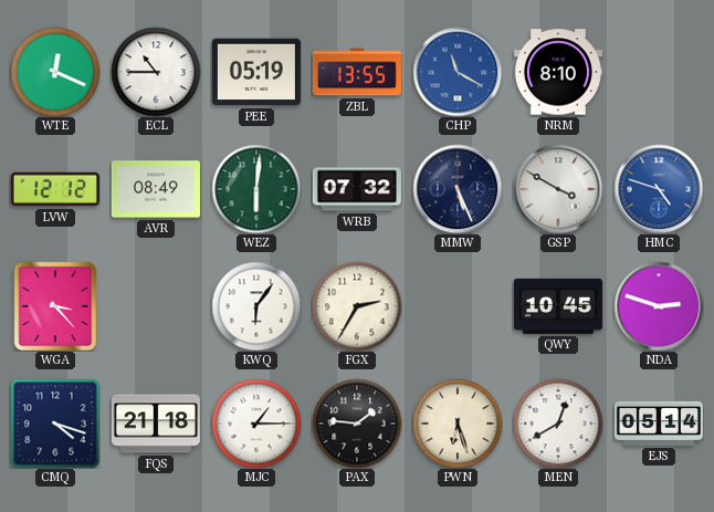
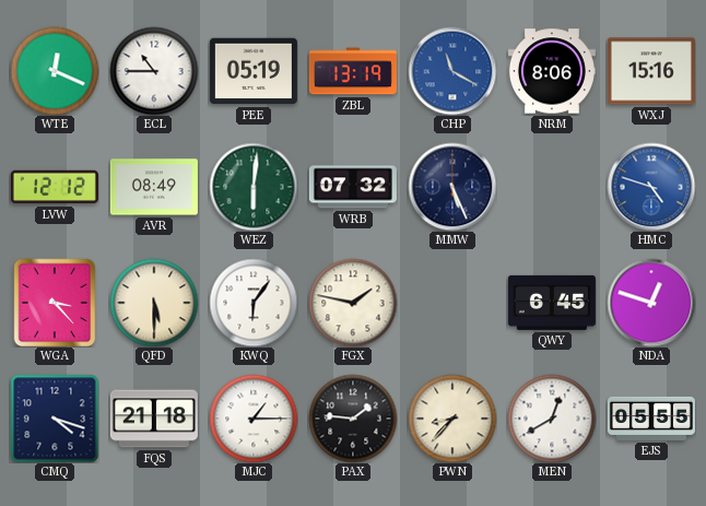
ZBL: 13:55 -> 13:19
NRM: 8:10 -> 8:06
WXJ: none -> 15:16
GSP: 3:50 -> none
QFD: none -> 5:30
FGX: 2:35 -> 1:47
QWY: 10:45 -> 6:45
NDA: 2:48 -> 12:48
PWN: 6:27 -> 8:37
EJS: 05:14 -> 05:55
